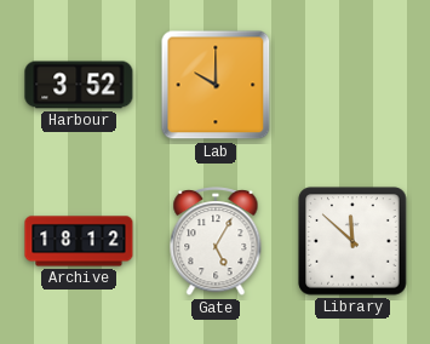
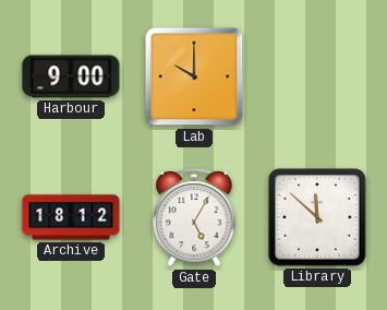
Harbour: 3:52 -> 9:00
